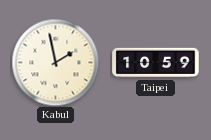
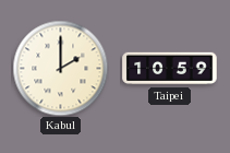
Kabul: 1:58 -> 2:00
